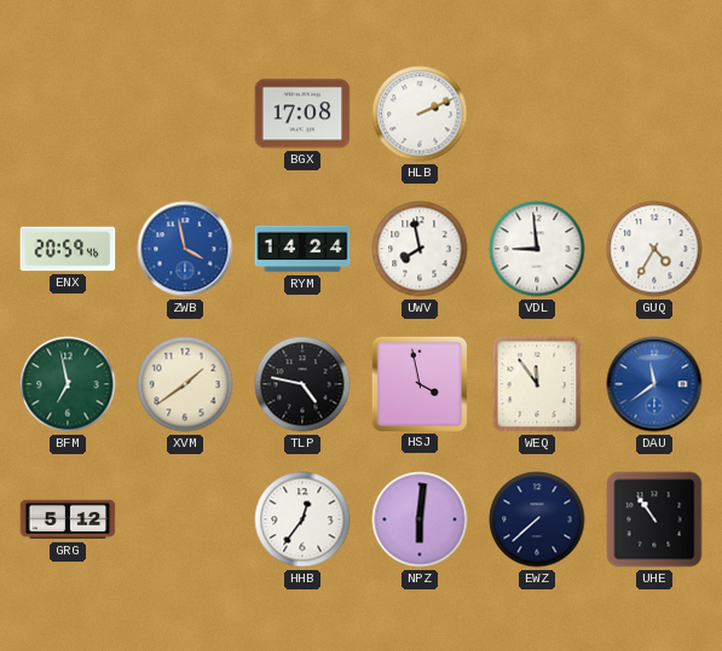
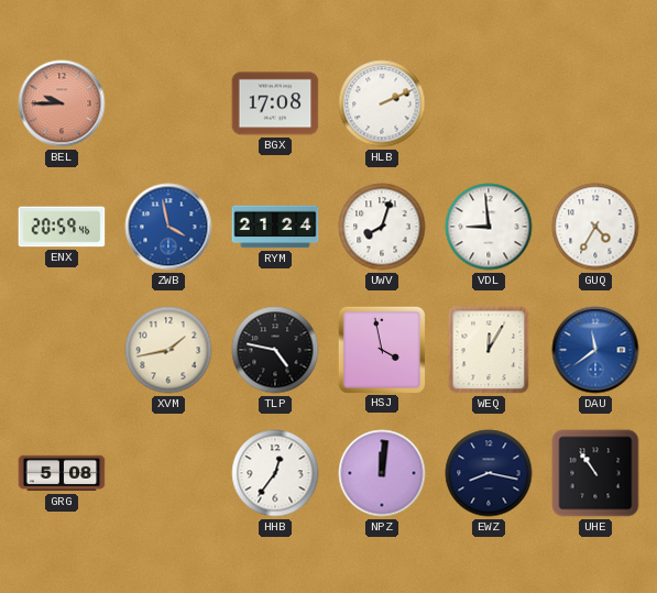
BEL: none -> 9:45
RYM: 14:24 -> 21:24
UWV: 7:58 -> 8:03
BFM: 6:58 -> none
XVM: 1:39 -> 1:43
WEQ: 11:54 -> 12:05
GRG: 5:12 -> 5:08
NPZ: 6:01 -> 12:01
EWZ: 7:38 -> 8:17
